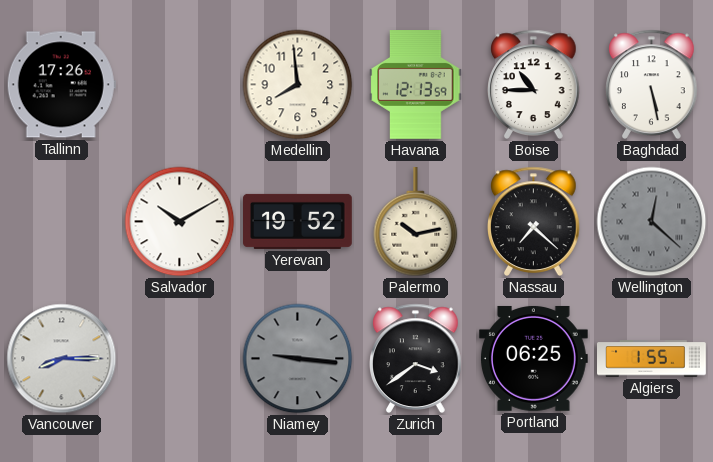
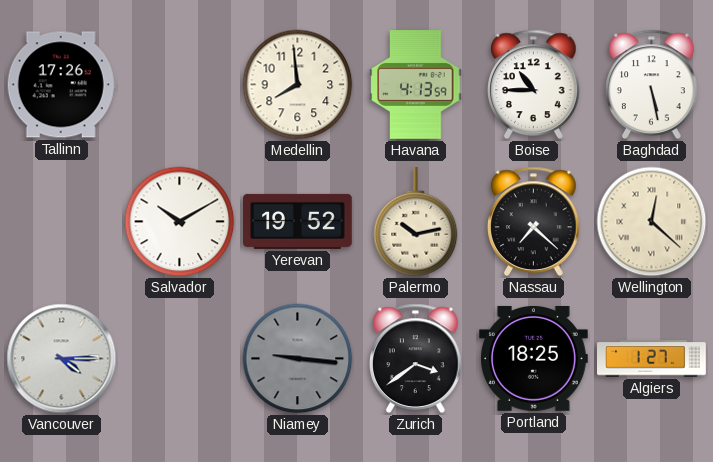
Havana: 12:13 -> 4:13
Wellington dial: grey -> cream
Vancouver: 8:15 -> 4:15
Portland: 06:25 -> 18:25
Algiers: 1:55 -> 1:27
